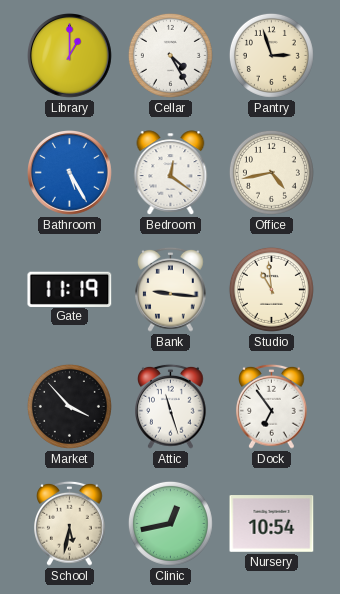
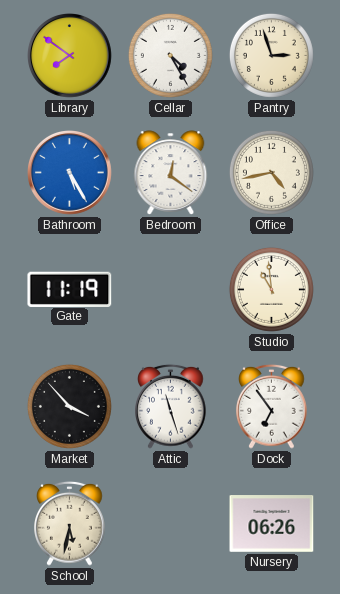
Library: 1:00 -> 7:51
Bank: 9:16 -> none
Clinic: 12:43 -> none
Nursery: 10:54 -> 06:26
